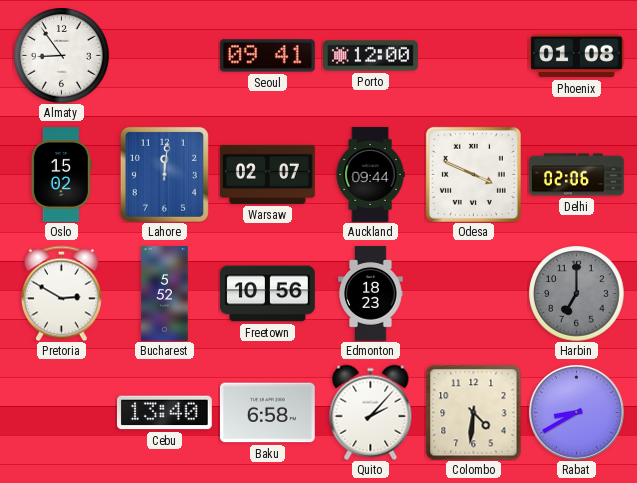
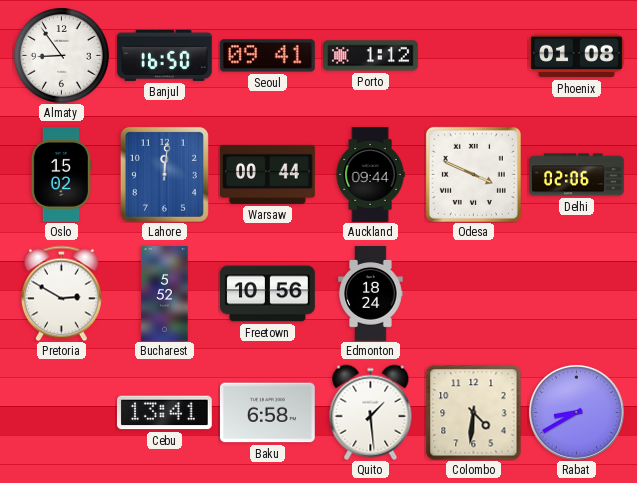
Banjul: none -> 16:50
Porto: 12:00 -> 1:12
Warsaw: 02:07 -> 00:44
Edmonton: 18:23 -> 18:24
Harbin: 7:00 -> none
Cebu: 13:40 -> 13:41
Quito: 2:07 -> 1:29
